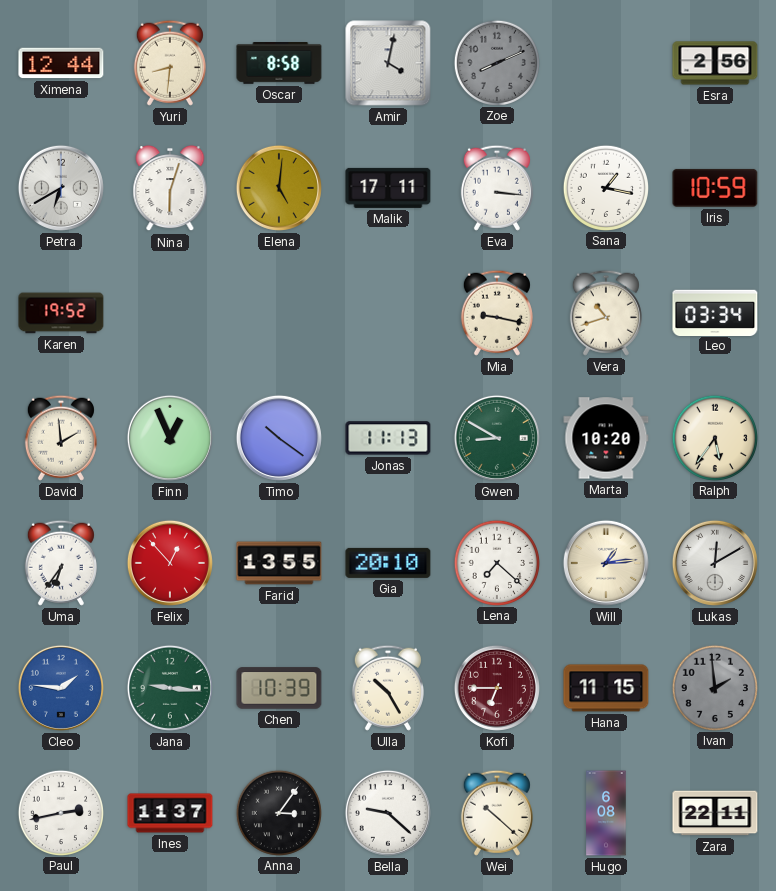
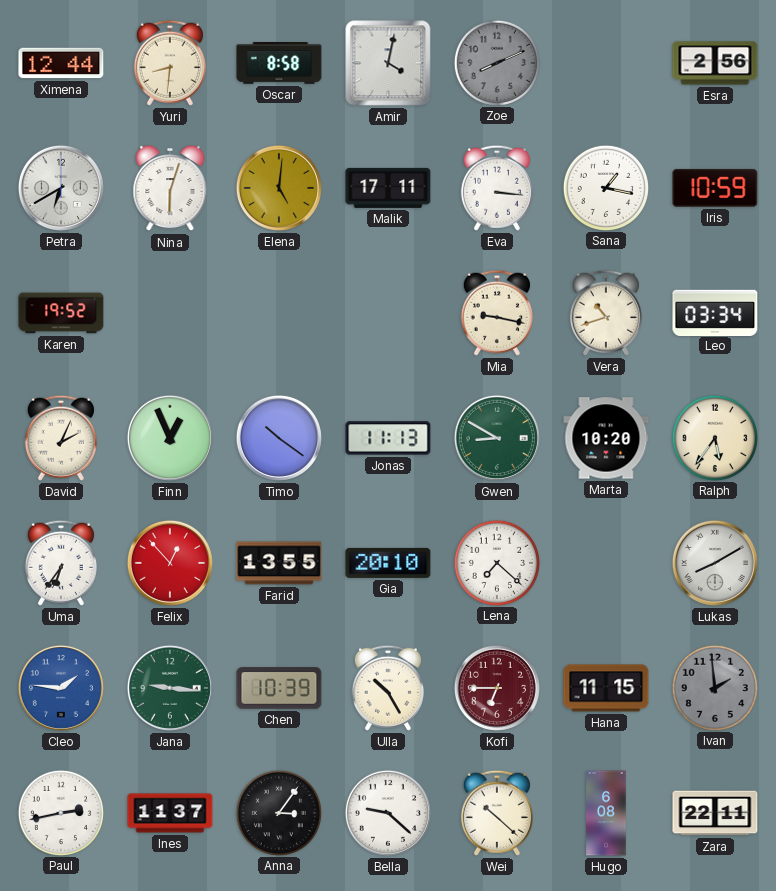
David: 1:59 -> 2:04
Will: 1:14 -> none
Lukas: 12:10 -> 8:10
